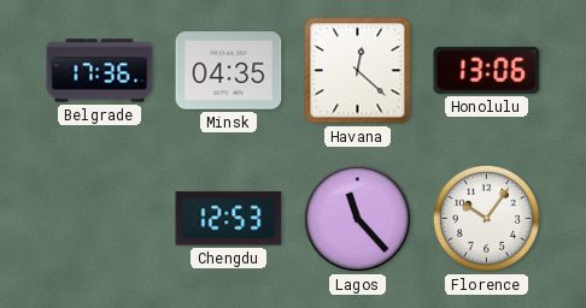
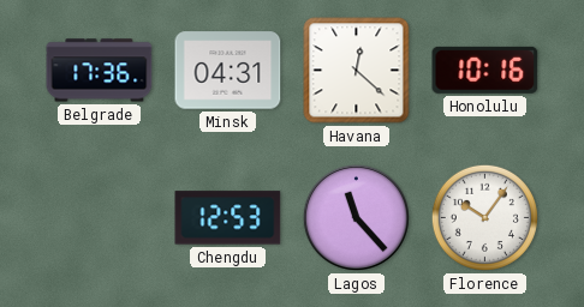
Minsk: 04:35 -> 04:31
Honolulu: 13:06 -> 10:16
